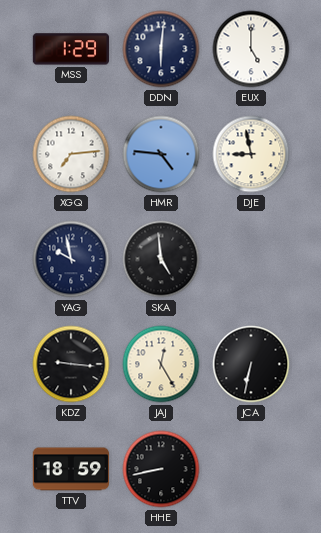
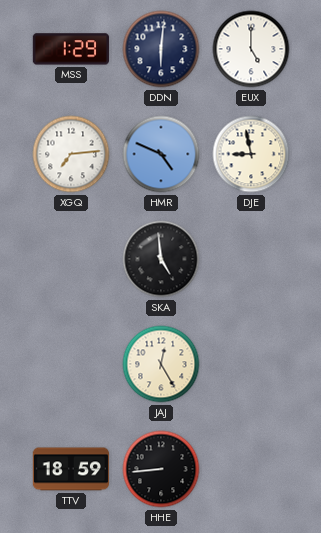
HMR: 4:46 -> 4:49
YAG: 9:58 -> none
KDZ: 9:16 -> none
JCA: 6:32 -> none
HHE: 8:43 -> 8:44
